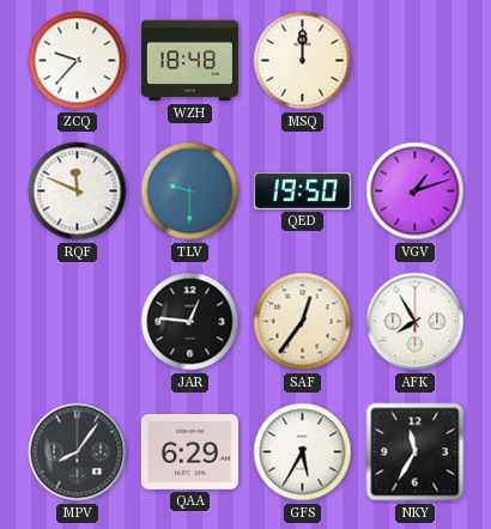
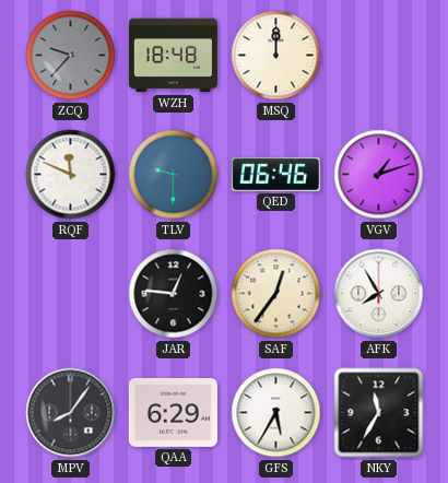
ZCQ dial: white -> grey
QED: 19:50 -> 06:46
